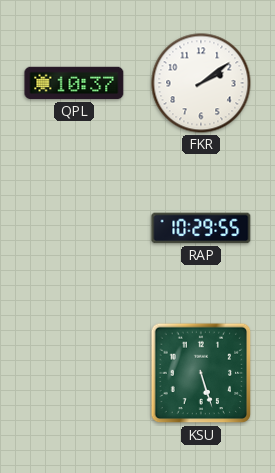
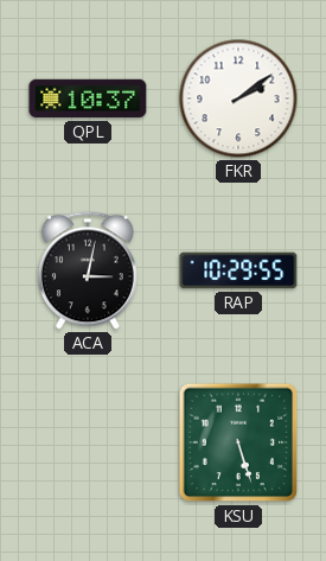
ACA: none -> 3:02
